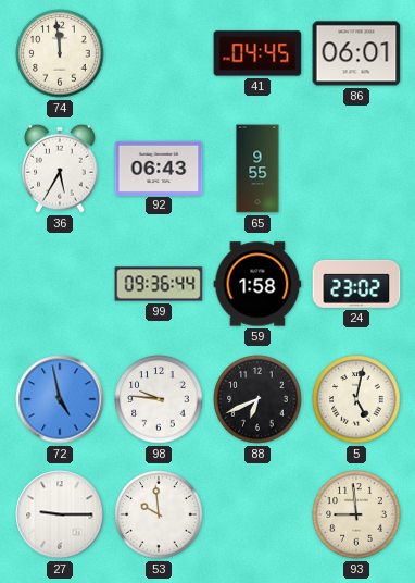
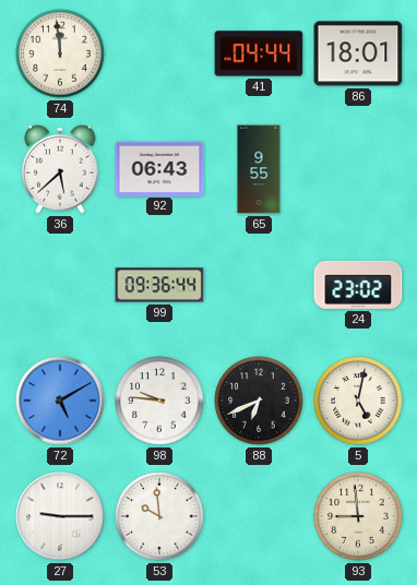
41: 04:45 -> 04:44
86: 06:01 -> 18:01
36: 5:35 -> 5:38
59: 1:58 -> none
72: 4:58 -> 5:10
